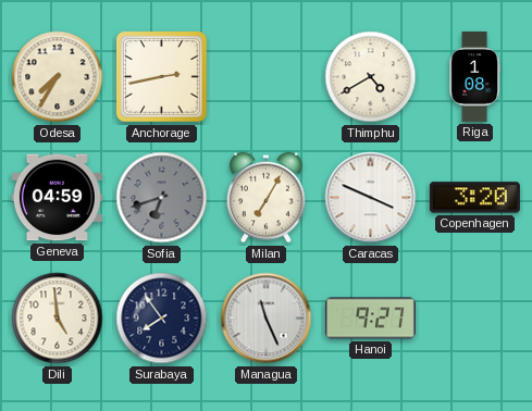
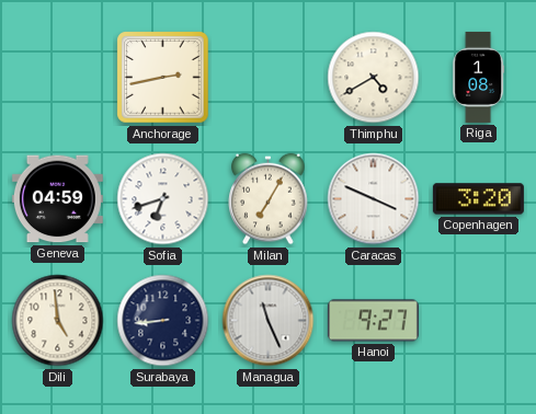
Odesa: 7:35 -> none
Sofia dial: grey -> white
Surabaya: 7:54 -> 8:44
